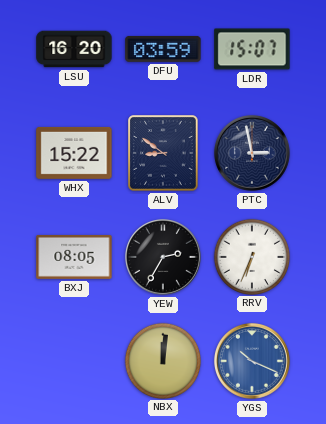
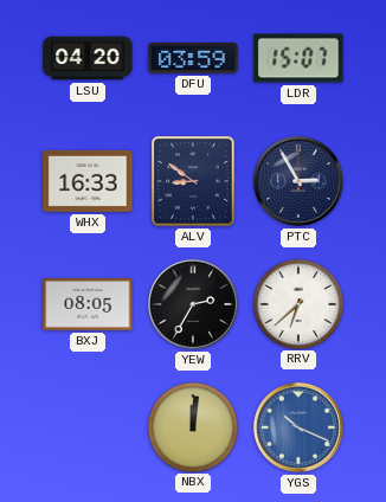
LSU: 16:20 -> 04:20
WHX: 15:22 -> 16:33
PTC: 2:58 -> 2:55
RRV: 6:34 -> 6:38
